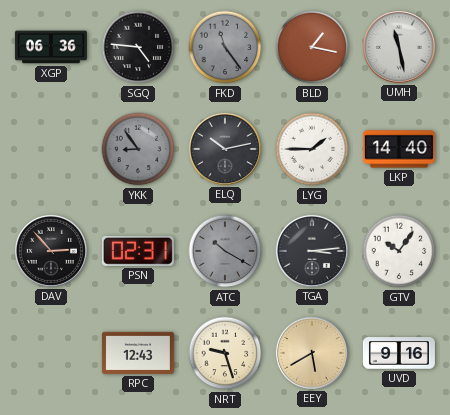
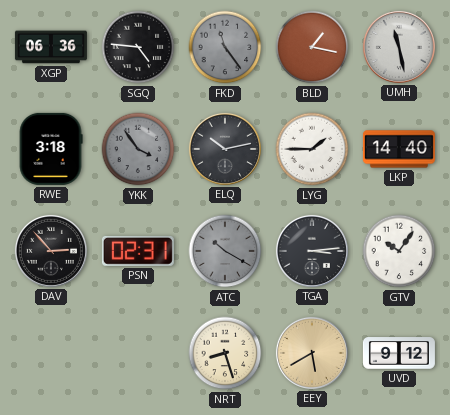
RWE: none -> 3:18
YKK: 8:54 -> 3:54
RPC: 12:43 -> none
NRT: 9:27 -> 8:27
UVD: 9:16 -> 9:12
